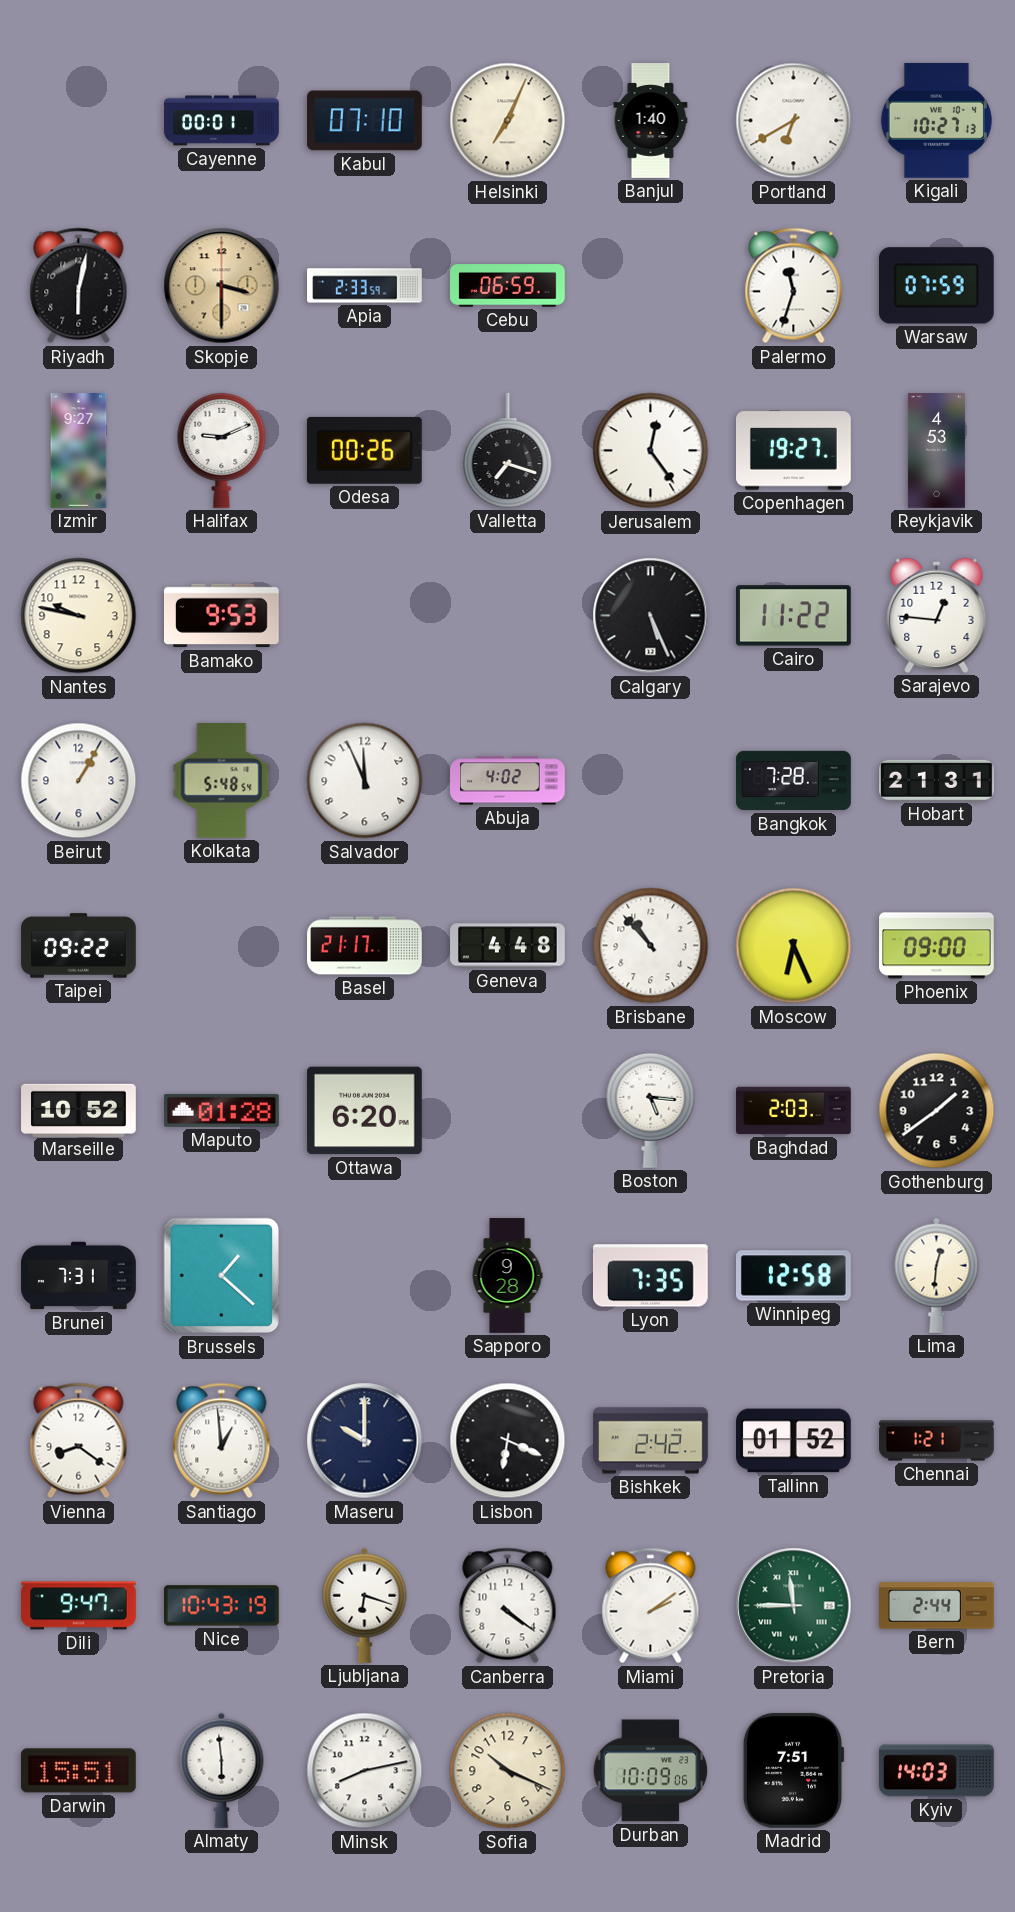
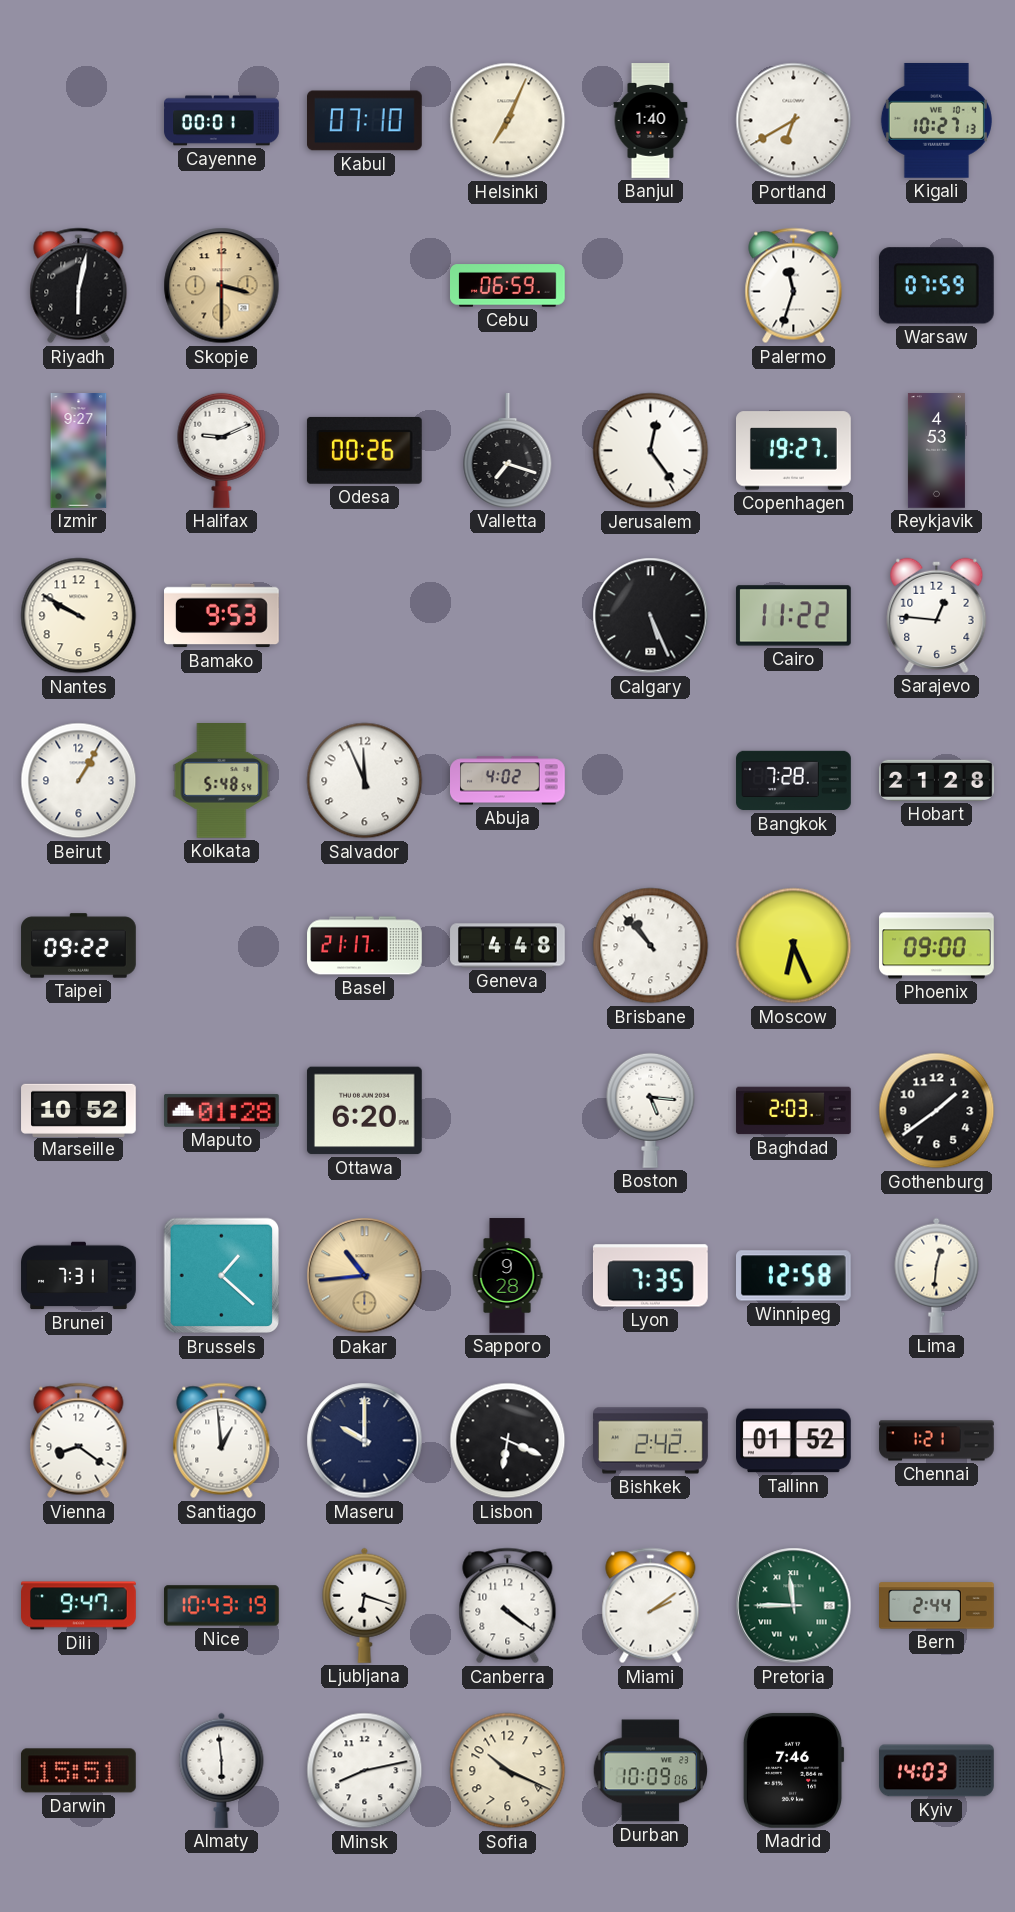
Apia: 2:33 -> none
Nantes: 9:47 -> 9:50
Hobart: 21:31 -> 21:28
Dakar: none -> 10:44
Madrid: 7:51 -> 7:46
